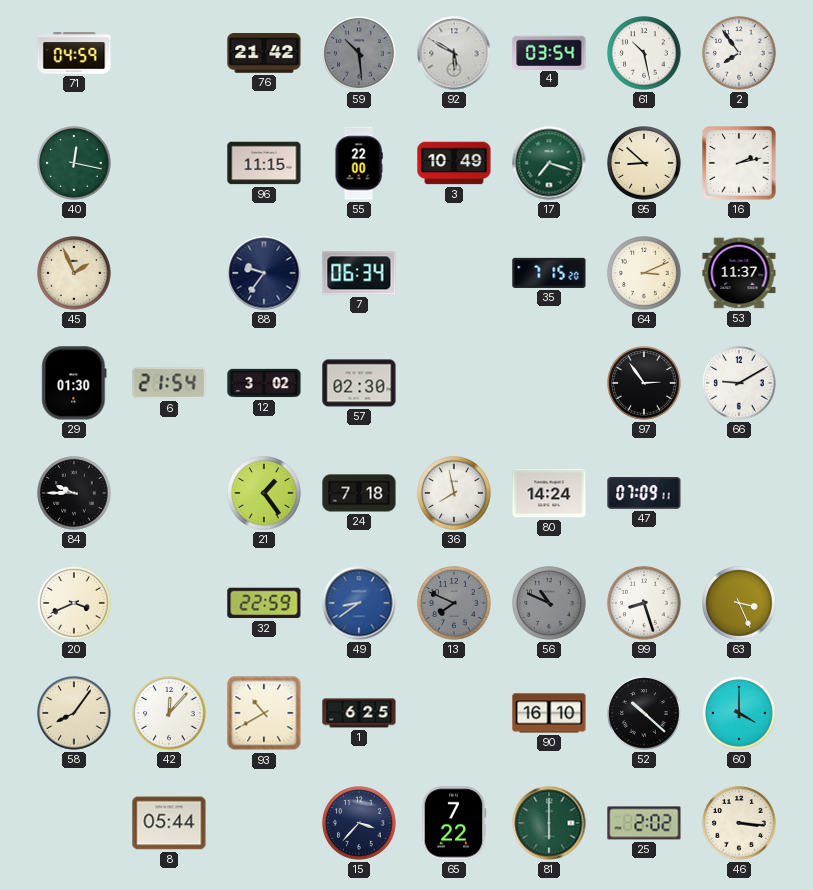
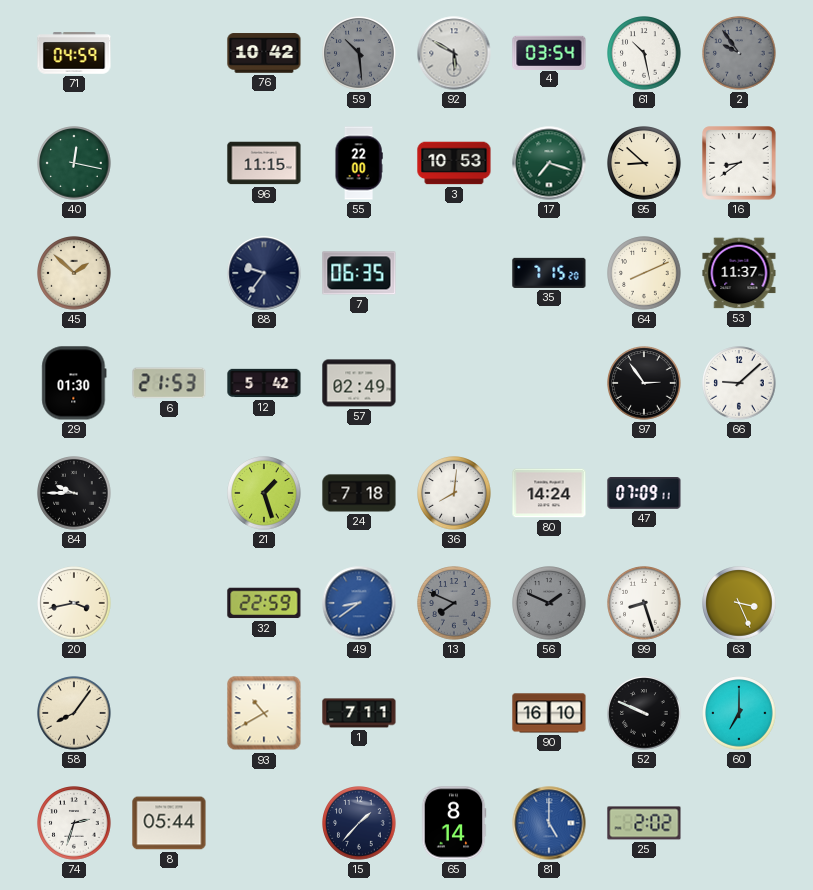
76: 21:42 -> 10:42
2: 7:54 -> 9:54
2 dial: white -> grey
3: 10:49 -> 10:53
16: 2:13 -> 8:39
45: 1:56 -> 1:52
7: 06:34 -> 06:35
64: 3:11 -> 8:11
6: 21:54 -> 21:53
12: 3:02 -> 5:42
57: 02:30 -> 02:49
66: 9:10 -> 9:08
21: 1:24 -> 1:27
36: 7:58 -> 8:01
20: 3:41 -> 3:43
56: 10:49 -> 1:49
42: 12:07 -> none
1: 6:25 -> 7:11
52: 10:22 -> 9:49
60: 4:00 -> 7:00
74: none -> 2:33
15: 3:37 -> 1:37
65: 7:22 -> 8:14
81: 6:00 -> 5:00
81 dial: green -> blue
46: 3:16 -> none
